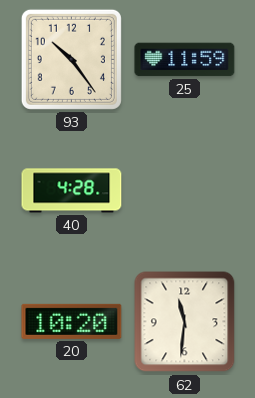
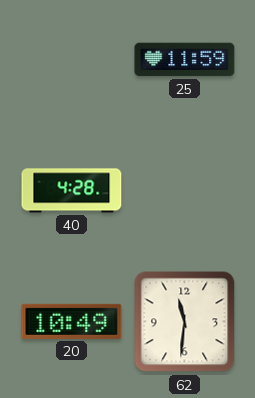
93: 10:24 -> none
20: 10:20 -> 10:49
